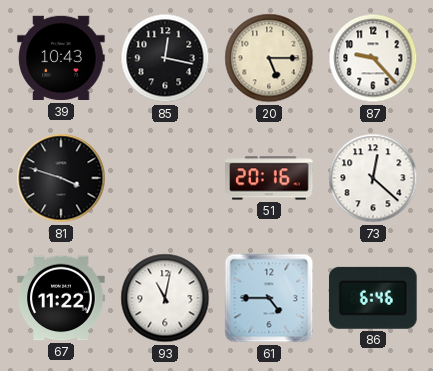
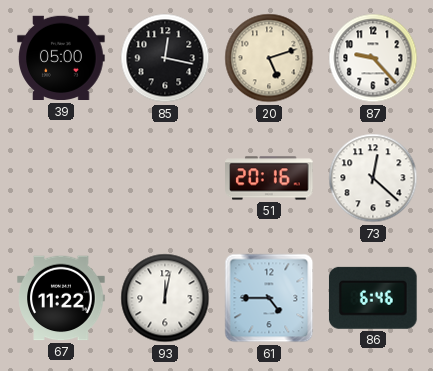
39: 10:43 -> 05:00
20: 5:15 -> 5:12
81: 3:48 -> none
93: 11:02 -> 12:02
